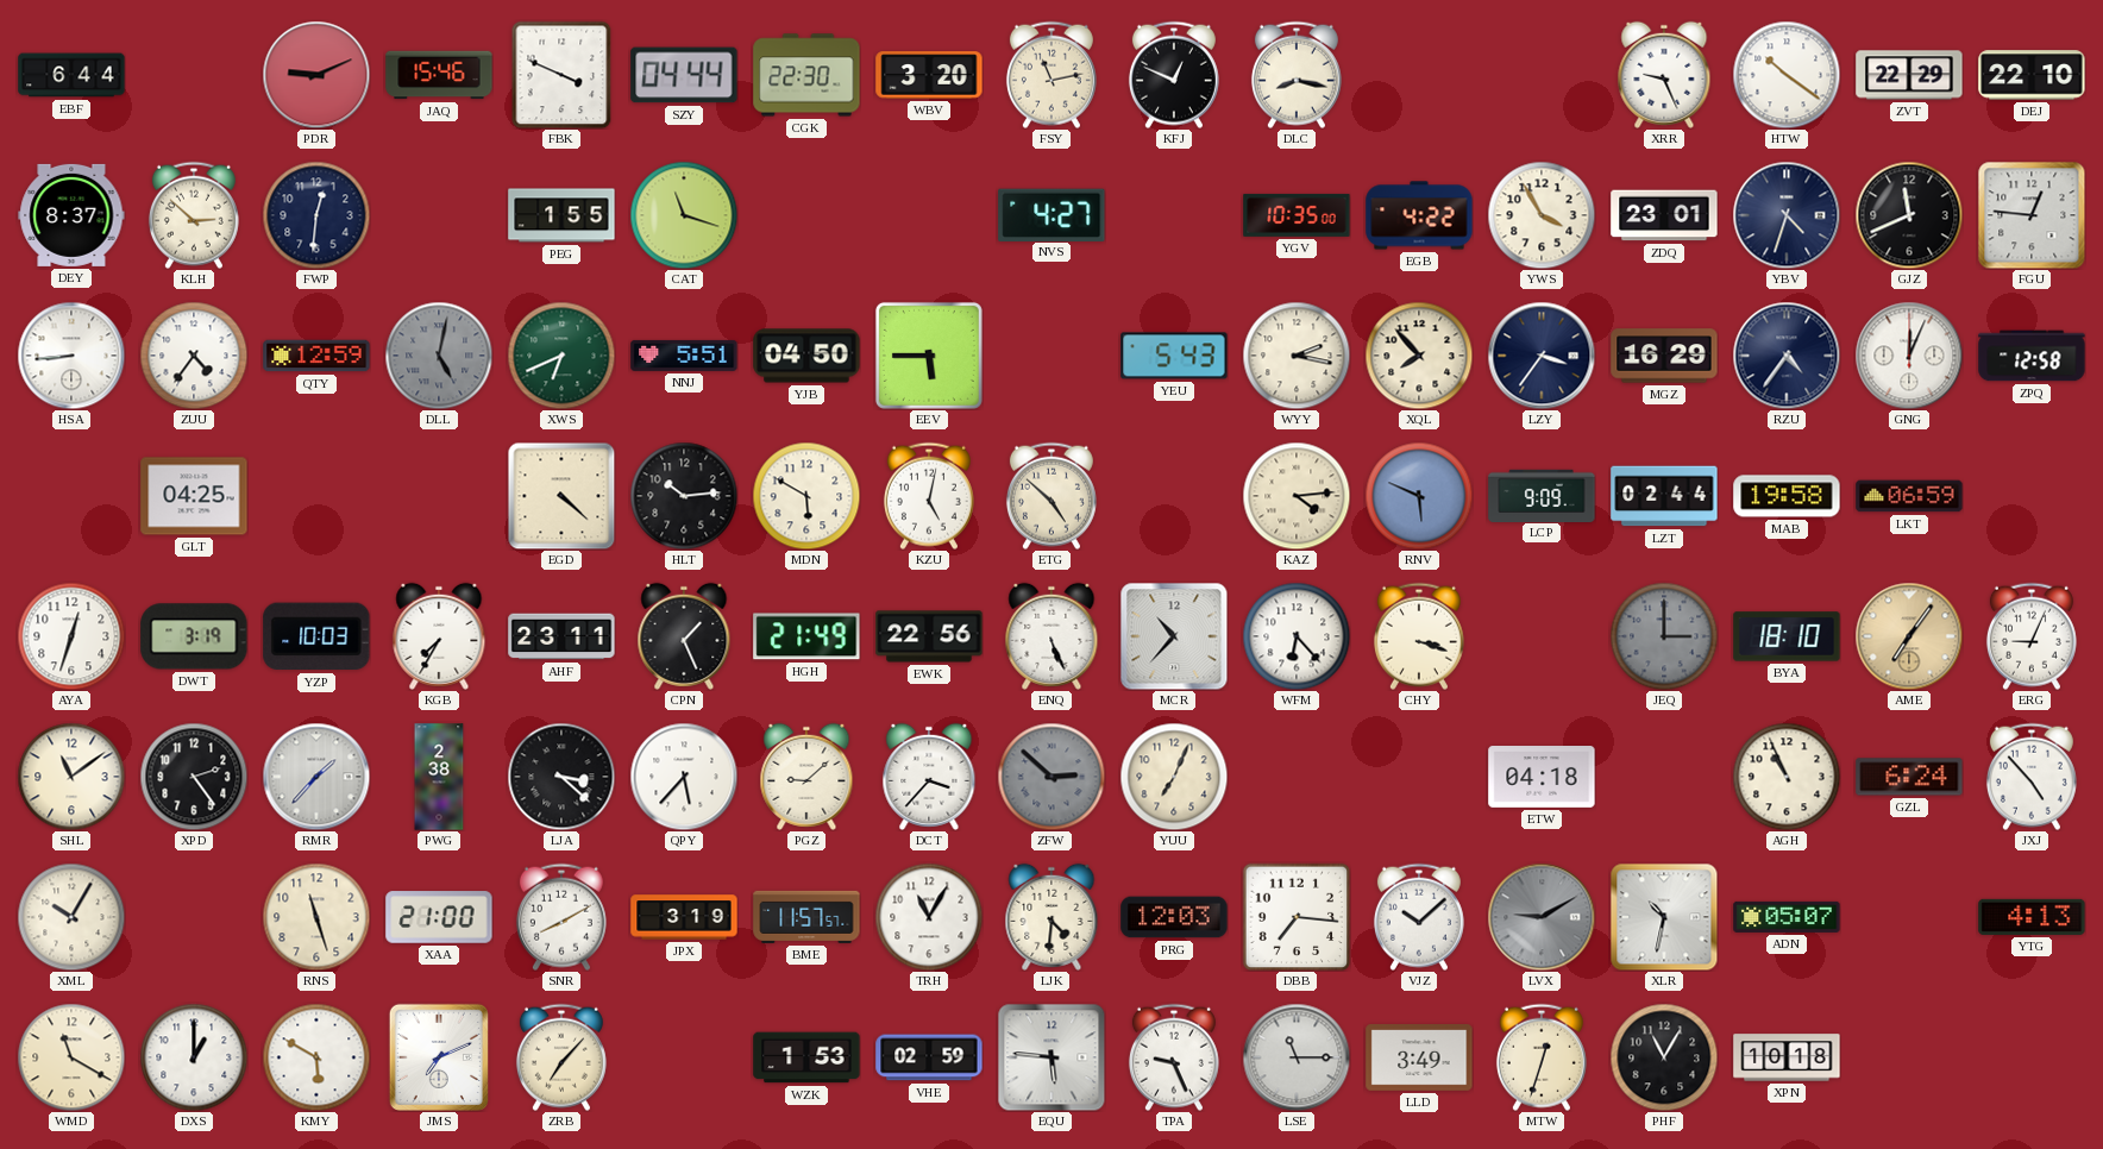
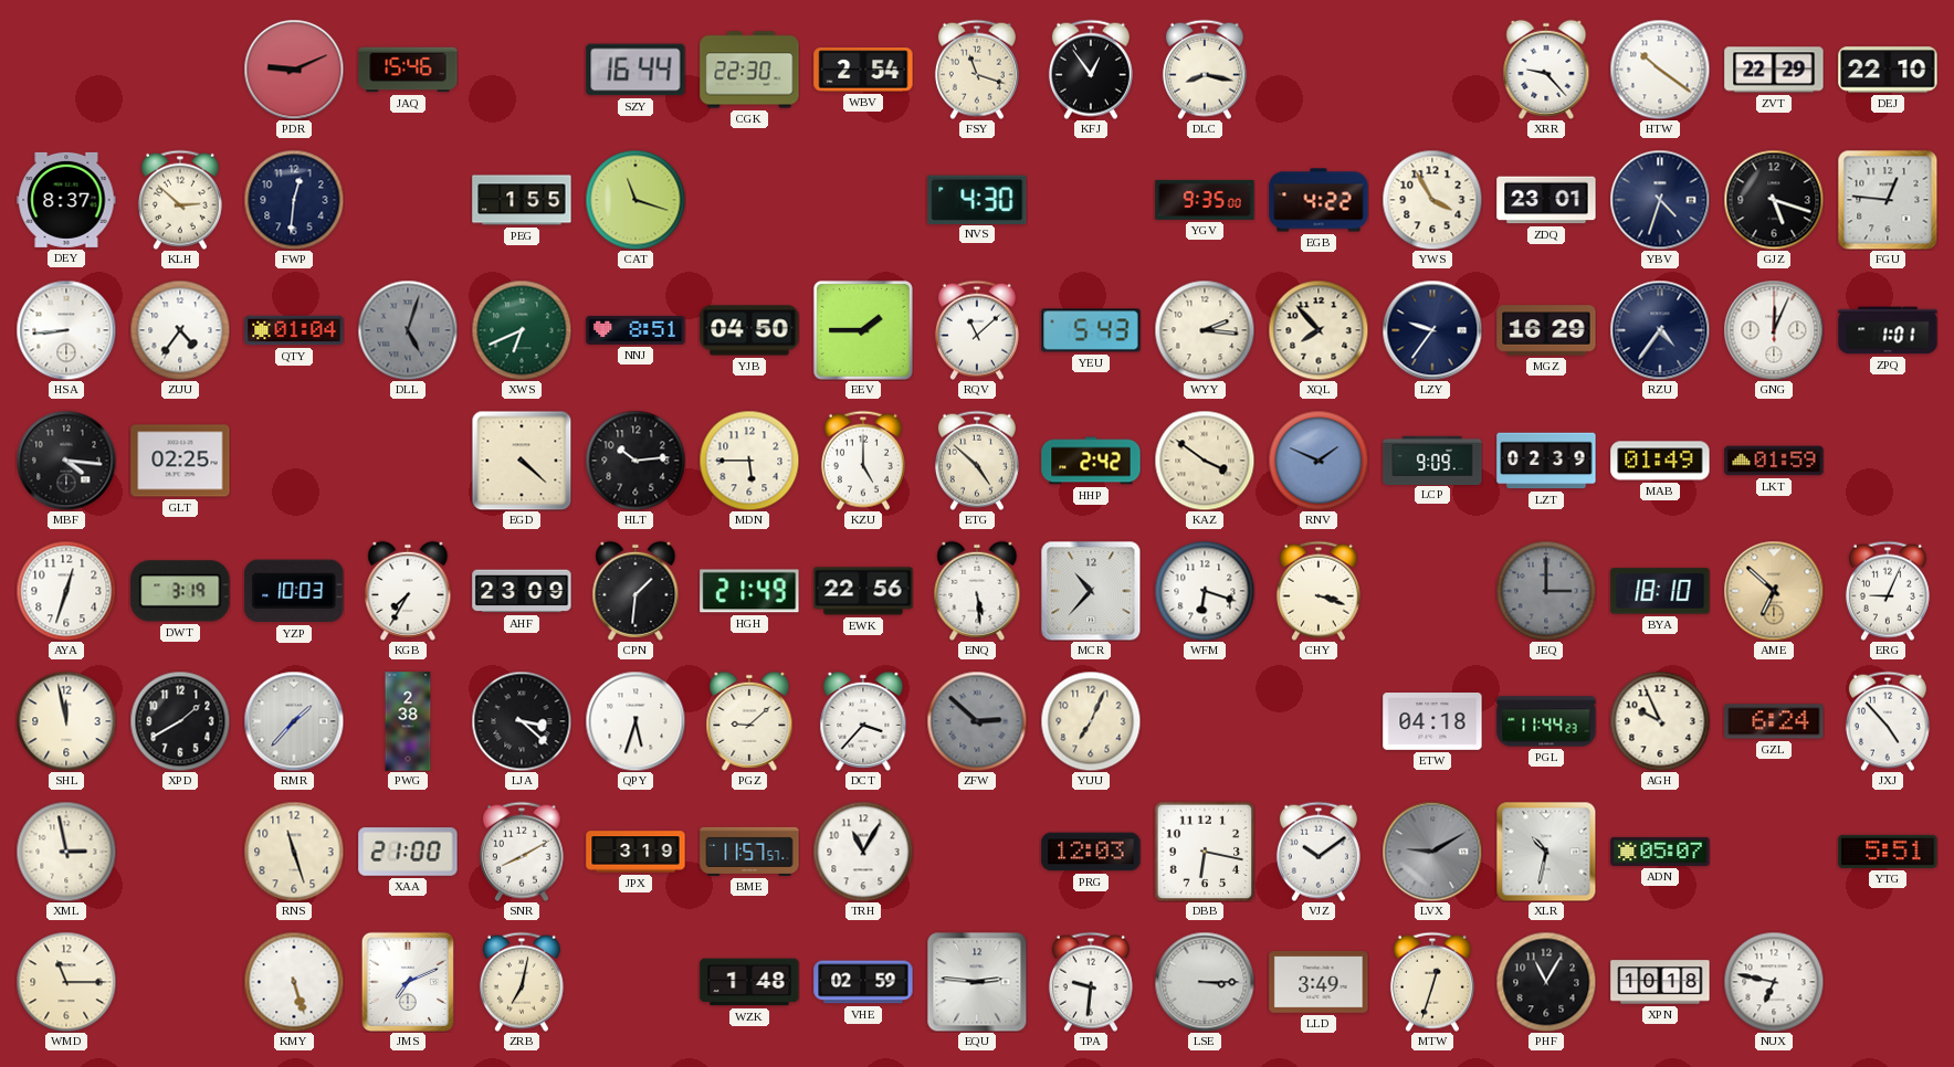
EBF: 6:44 -> none
FBK: 3:49 -> none
SZY: 04:44 -> 16:44
WBV: 3:20 -> 2:54
FSY: 11:13 -> 11:18
KFJ: 12:49 -> 12:54
XRR: 9:26 -> 9:23
NVS: 4:27 -> 4:30
YGV: 10:35 -> 9:35
GJZ: 11:41 -> 5:18
QTY: 12:59 -> 01:04
DLL: 5:02 -> 5:03
NNJ: 5:51 -> 8:51
EEV: 5:45 -> 1:45
RQV: none -> 11:08
WYY: 2:17 -> 2:16
LZY: 3:36 -> 9:36
ZPQ: 12:58 -> 1:01
MBF: none -> 4:16
GLT: 04:25 -> 02:25
MDN: 5:50 -> 5:45
KZU: 5:02 -> 5:00
HHP: none -> 2:42
KAZ: 4:14 -> 3:51
RNV: 5:49 -> 1:49
LZT: 02:44 -> 02:39
MAB: 19:58 -> 01:49
LKT: 06:59 -> 01:59
AHF: 23:11 -> 23:09
CPN: 1:26 -> 1:31
ENQ: 5:26 -> 5:29
WFM: 6:23 -> 6:18
AME: 7:06 -> 6:52
SHL: 11:09 -> 11:58
XPD: 2:24 -> 1:40
QPY: 5:37 -> 5:33
PGL: none -> 11:44
AGH: 10:56 -> 9:56
XML: 10:05 -> 2:58
LJK: 4:31 -> none
DBB: 7:16 -> 6:17
VJZ: 10:08 -> 10:09
YTG: 4:13 -> 5:51
WMD: 11:20 -> 11:15
DXS: 1:00 -> none
KMY: 5:50 -> 5:27
ZRB: 7:07 -> 7:02
WZK: 1:53 -> 1:48
EQU: 5:46 -> 2:46
TPA: 9:26 -> 9:31
LSE: 11:15 -> 3:15
NUX: none -> 6:47
